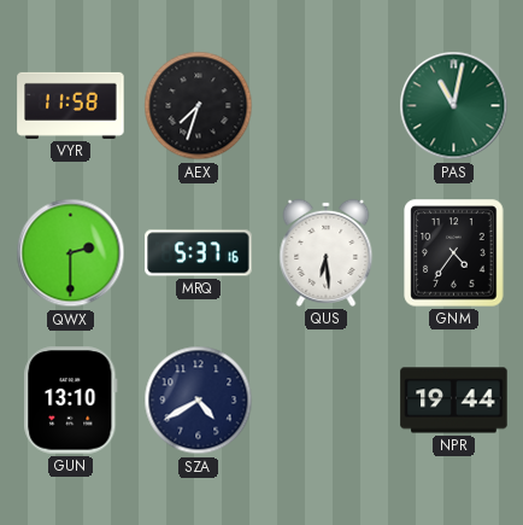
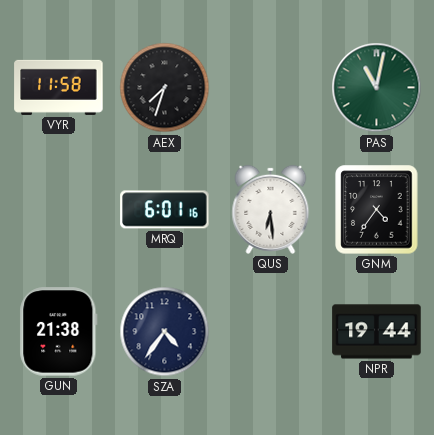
QWX: 2:30 -> none
MRQ: 5:37 -> 6:01
GUN: 13:10 -> 21:38
SZA: 4:40 -> 4:36
